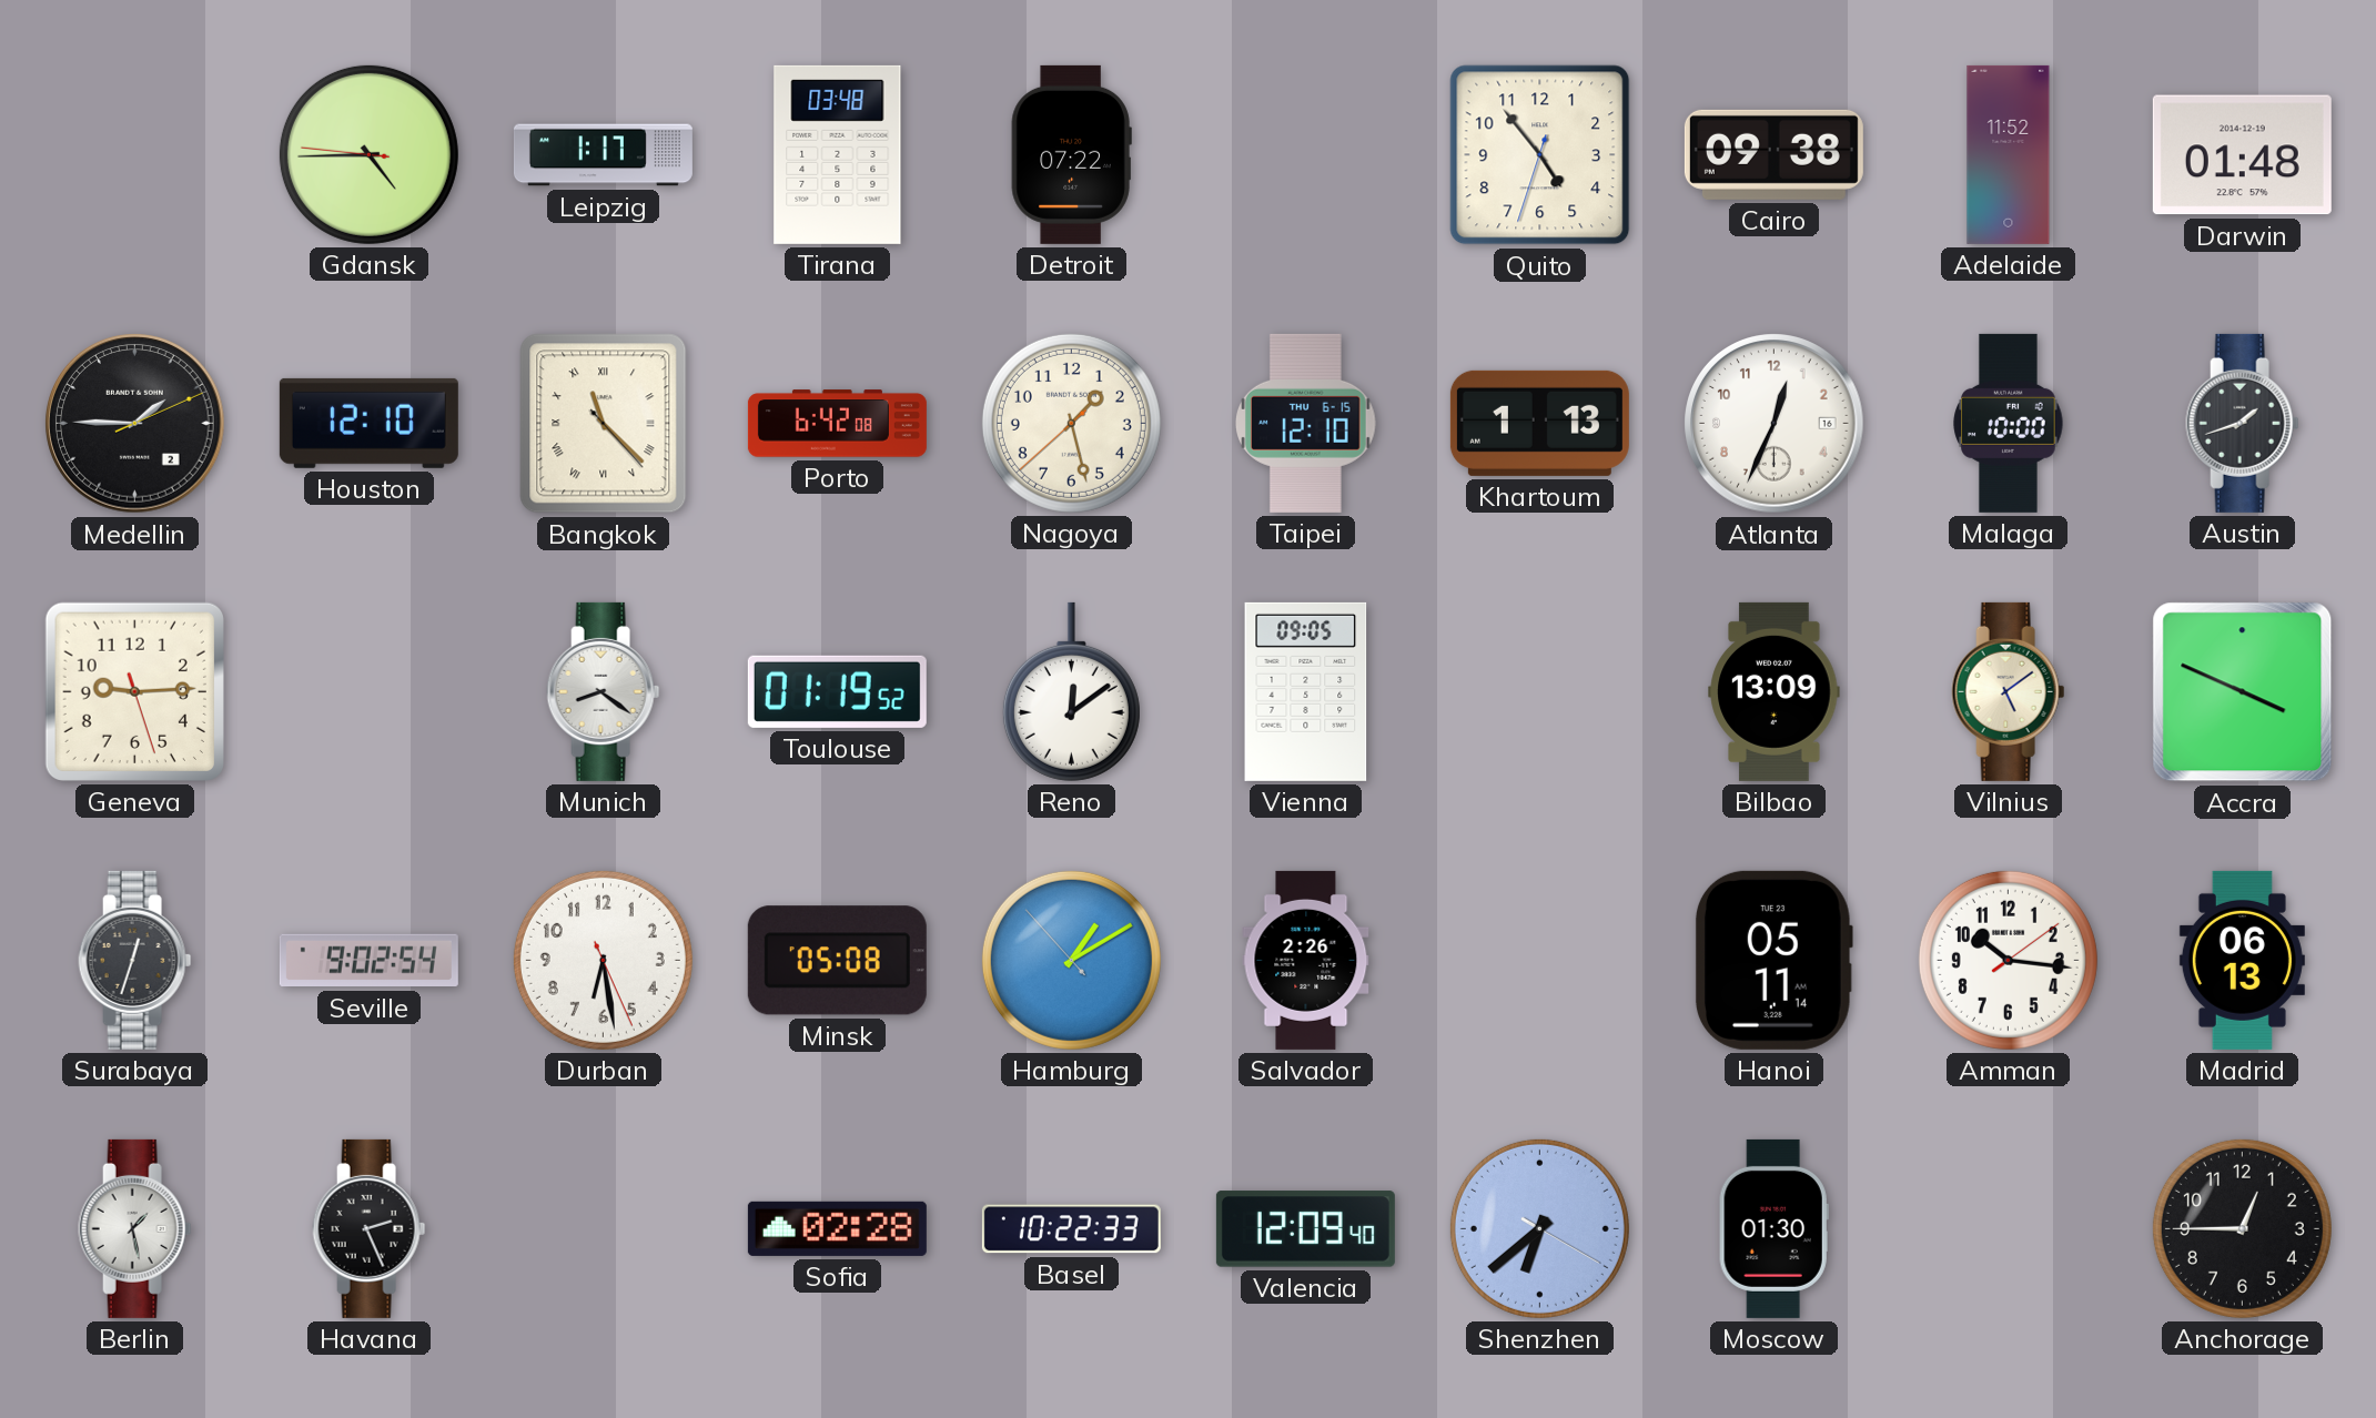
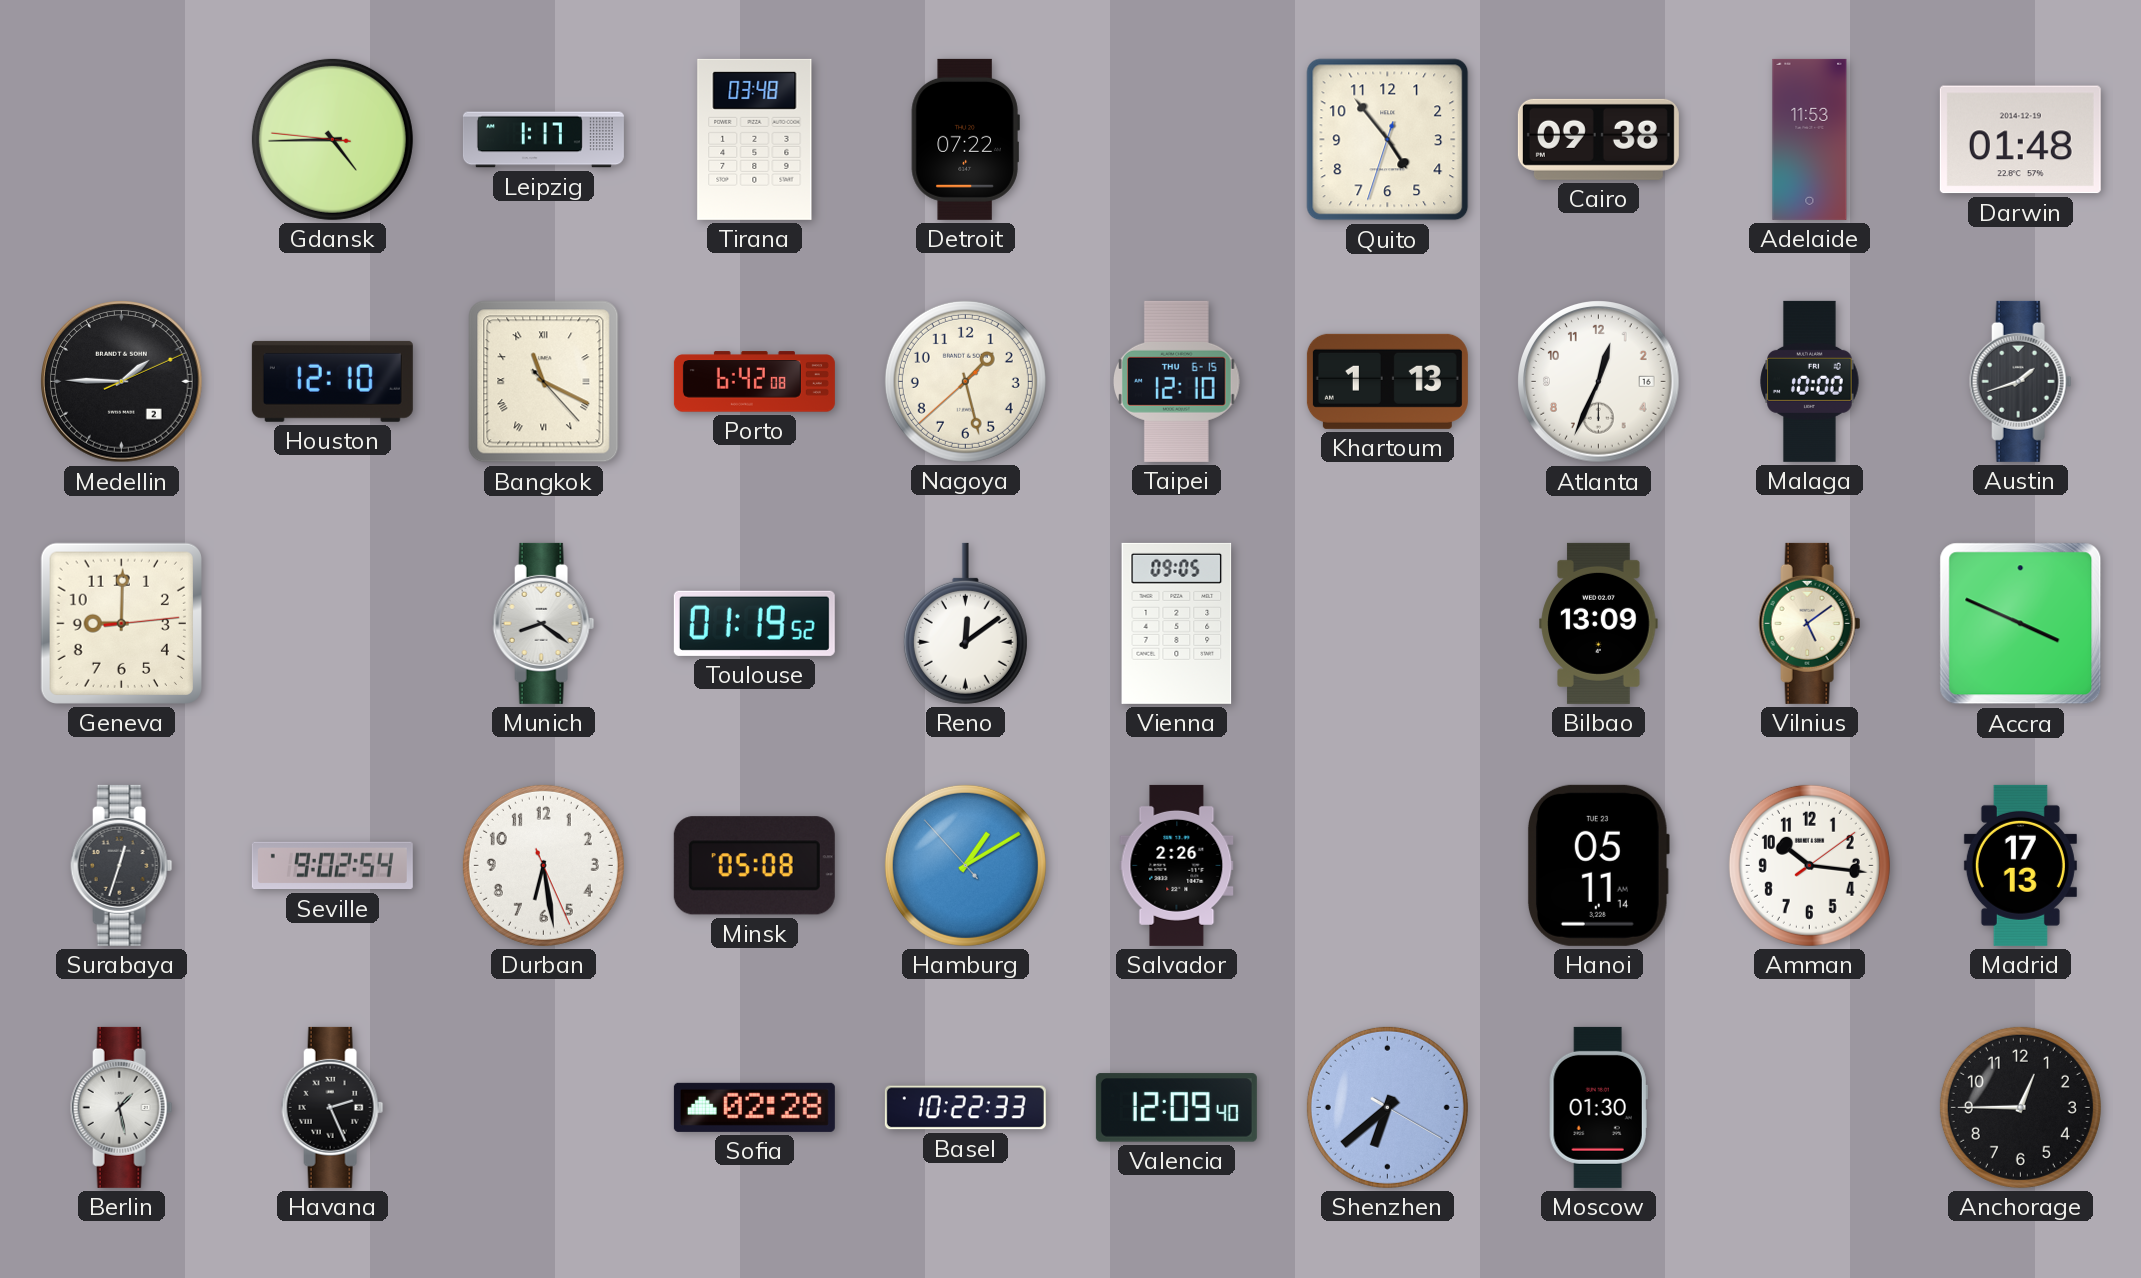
Adelaide: 11:52 -> 11:53
Bangkok: 11:22 -> 11:19
Geneva: 9:14 -> 9:00
Madrid: 06:13 -> 17:13
